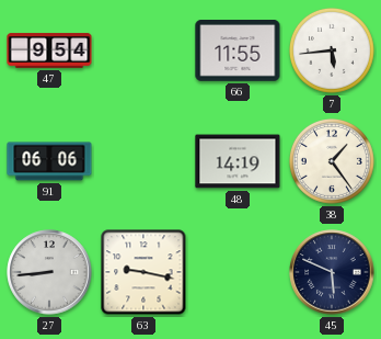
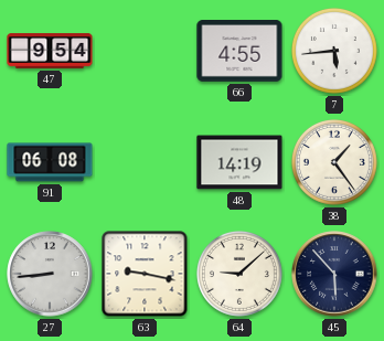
66: 11:55 -> 4:55
91: 06:06 -> 06:08
64: none -> 9:08
45: 5:49 -> 5:53
